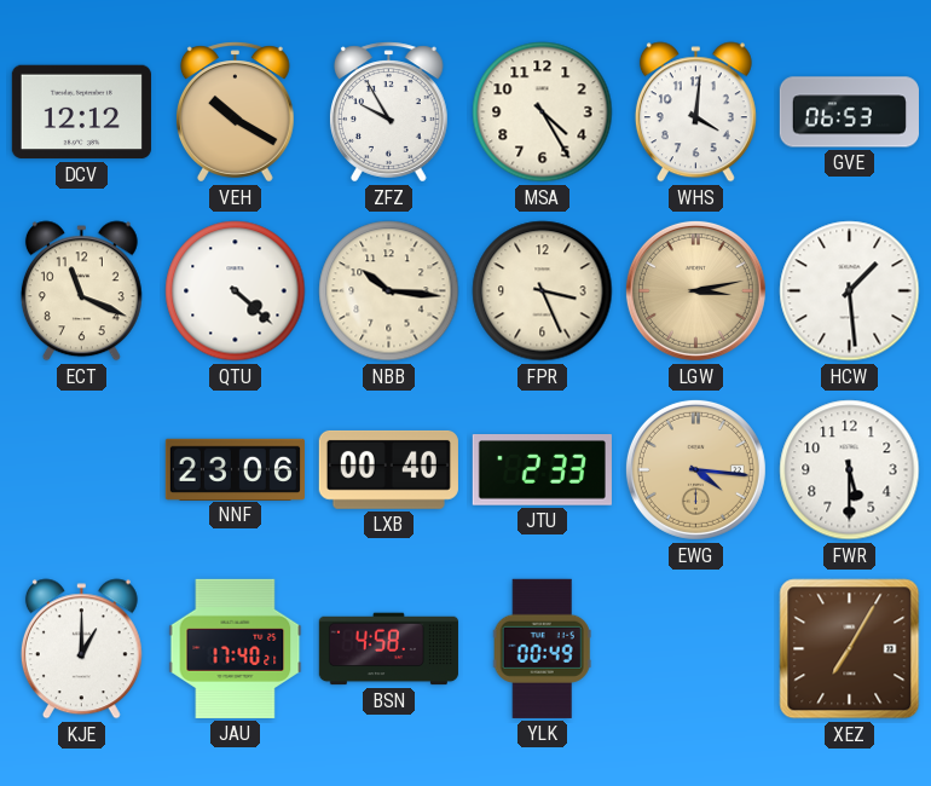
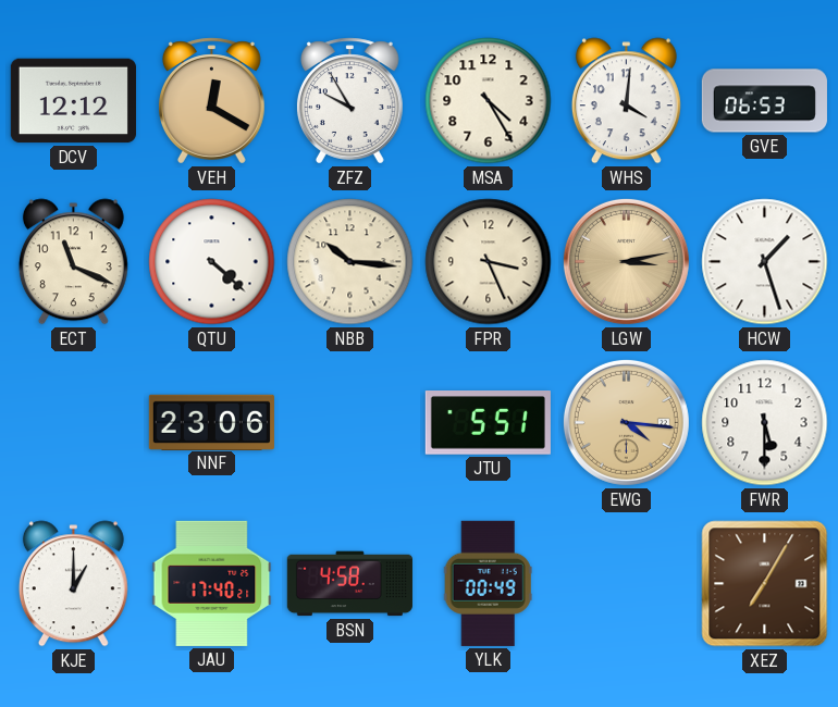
VEH: 10:20 -> 12:20
HCW: 1:29 -> 1:27
LXB: 00:40 -> none
JTU: 2:33 -> 5:51
